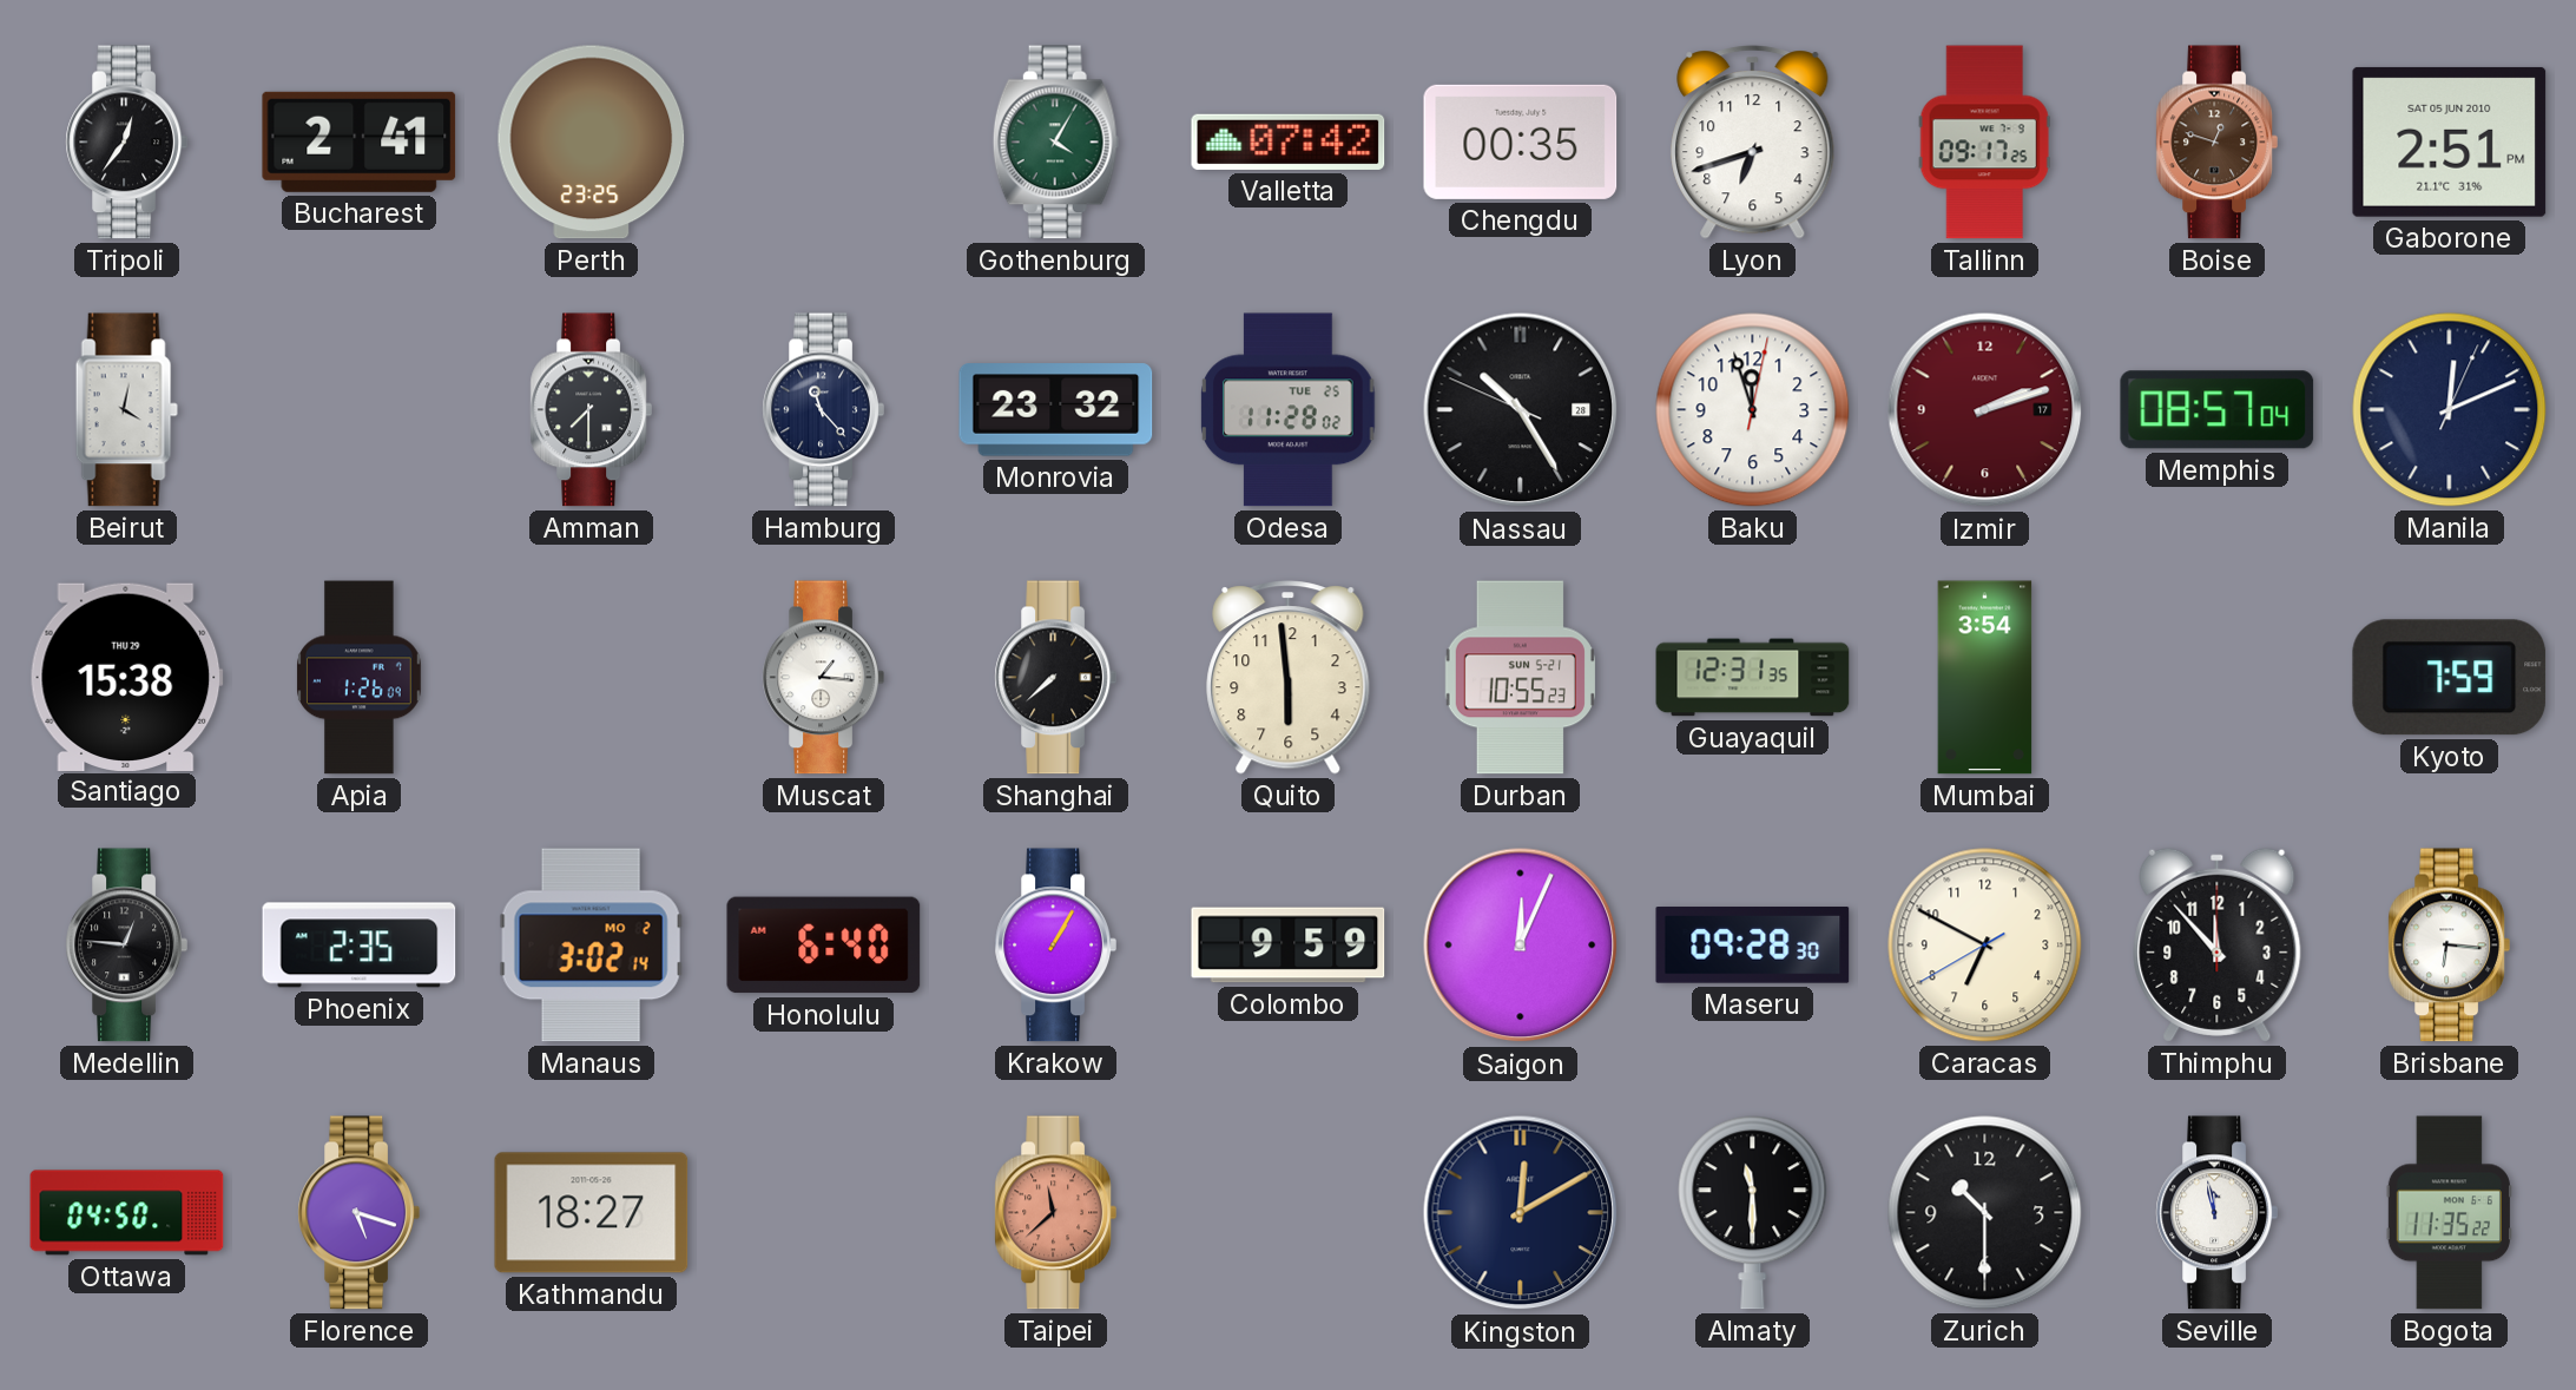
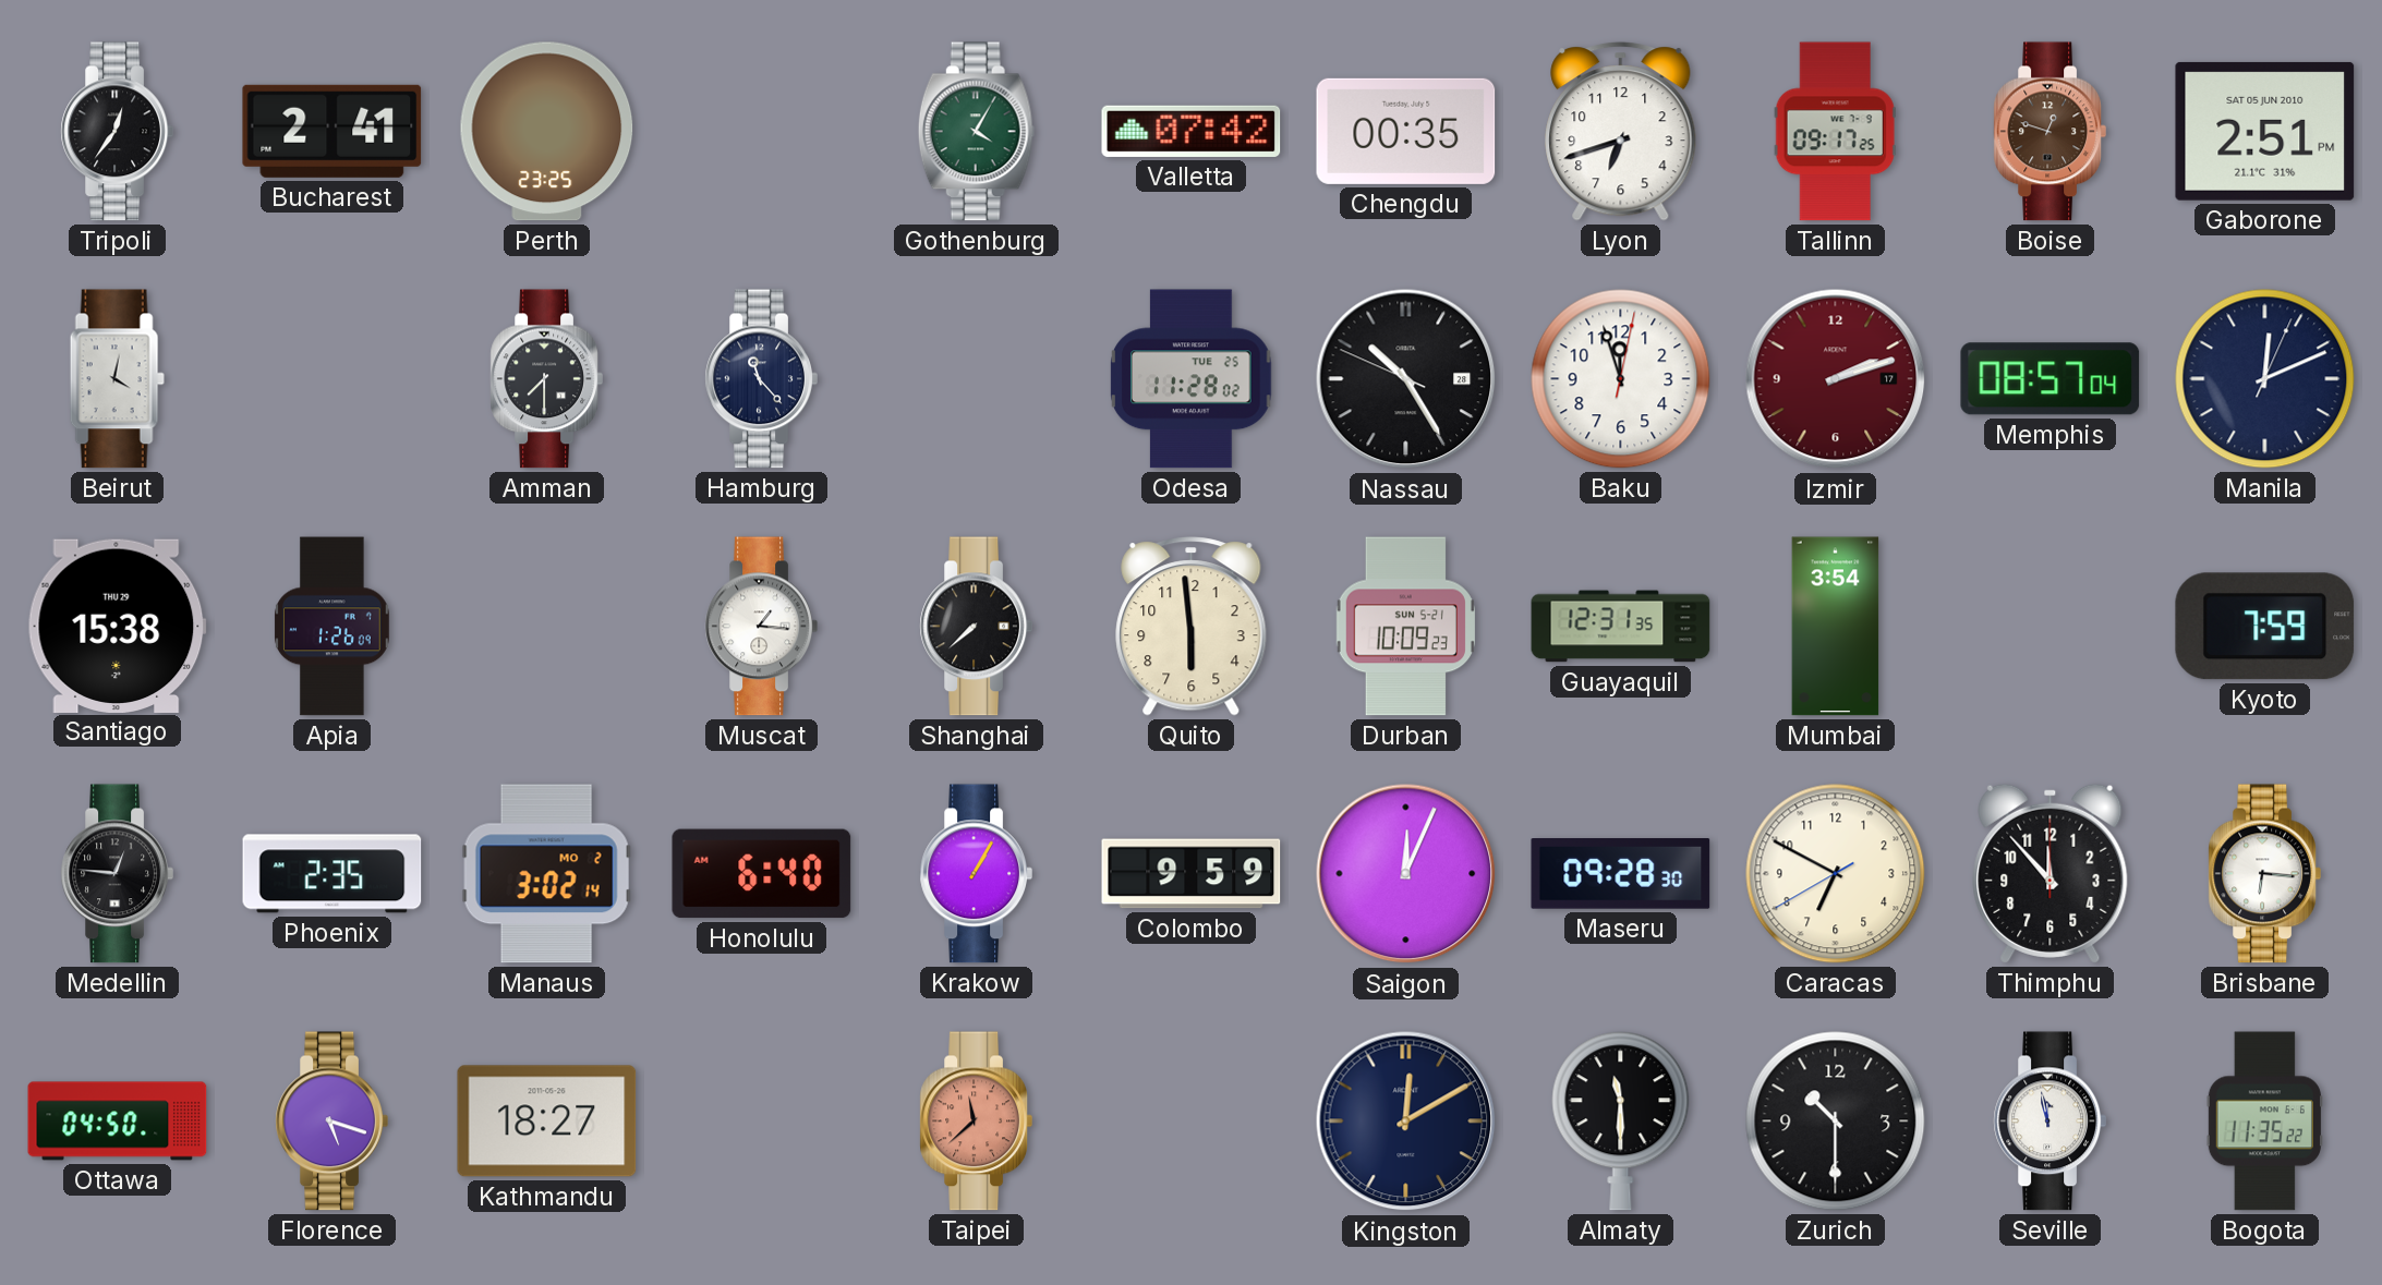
Monrovia: 23:32 -> none
Durban: 10:55 -> 10:09
